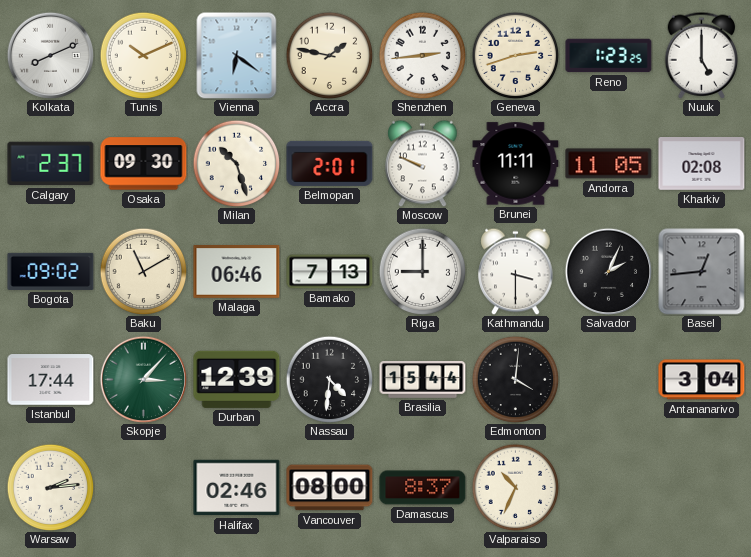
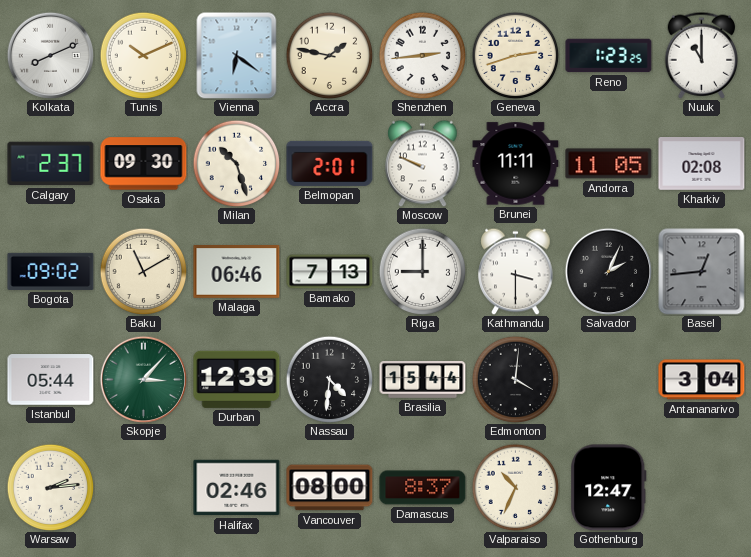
Nuuk: 5:00 -> 11:00
Istanbul: 17:44 -> 05:44
Gothenburg: none -> 12:47
